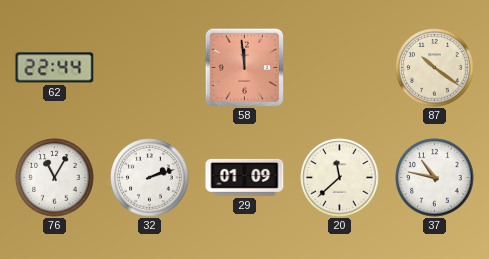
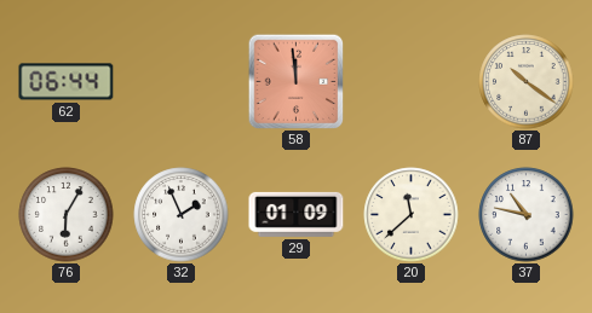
62: 22:44 -> 06:44
76: 11:05 -> 6:05
32: 2:12 -> 1:56
